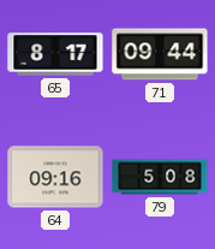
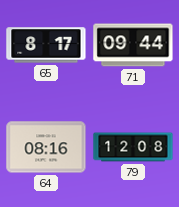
64: 09:16 -> 08:16
79: 5:08 -> 12:08
